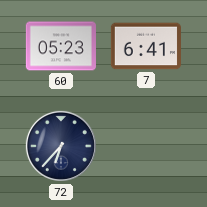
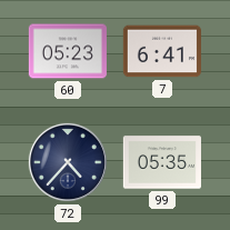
72: 6:37 -> 4:37
99: none -> 05:35
